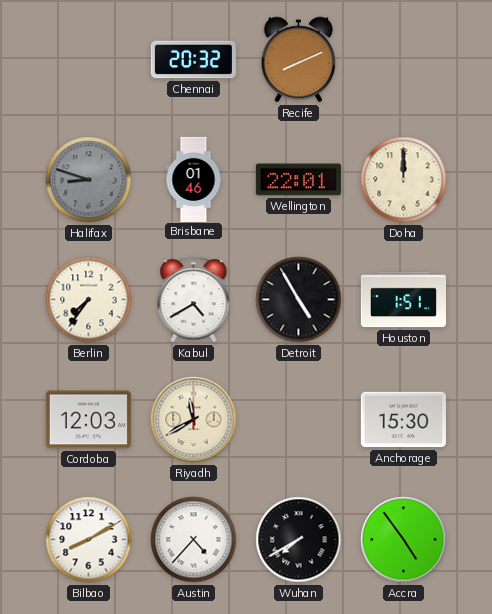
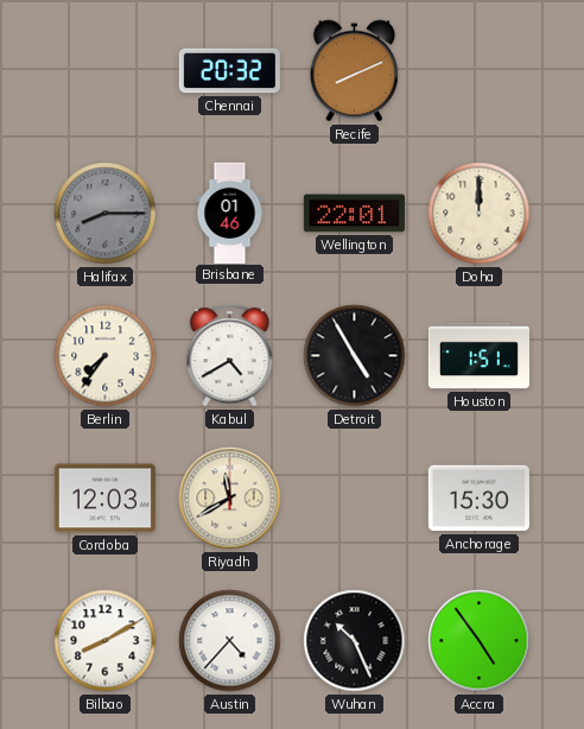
Halifax: 8:48 -> 8:15
Wuhan: 7:40 -> 10:26
